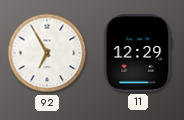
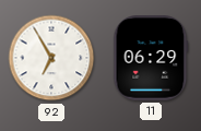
11: 12:29 -> 06:29
